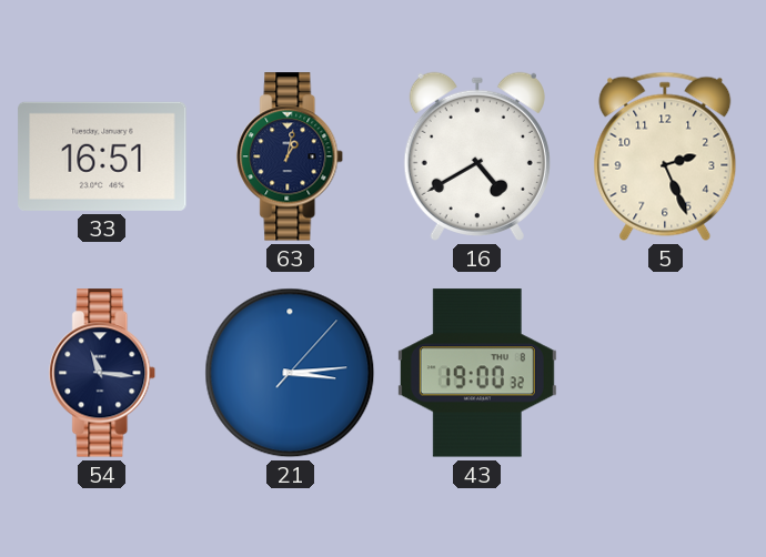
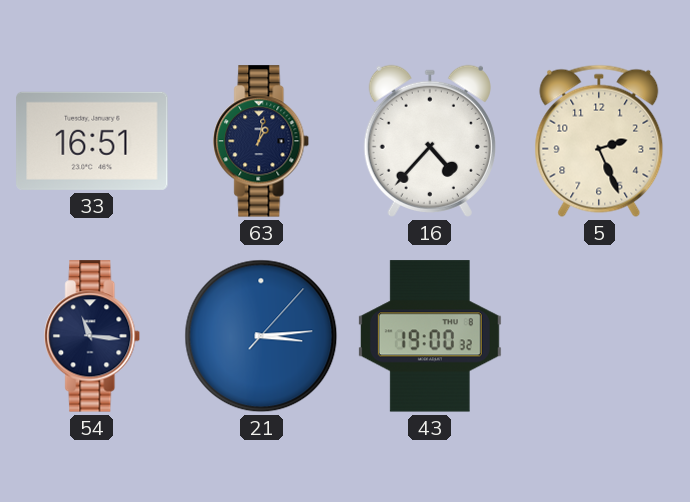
16: 4:40 -> 4:37
